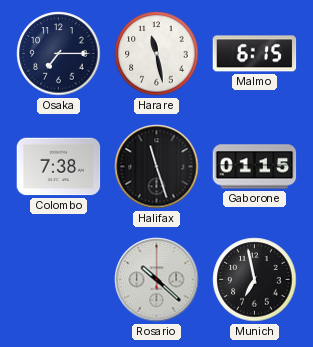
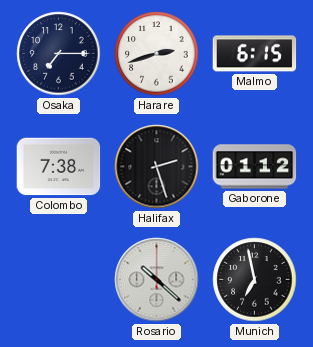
Harare: 11:28 -> 2:42
Halifax: 11:27 -> 2:27
Gaborone: 01:15 -> 01:12
